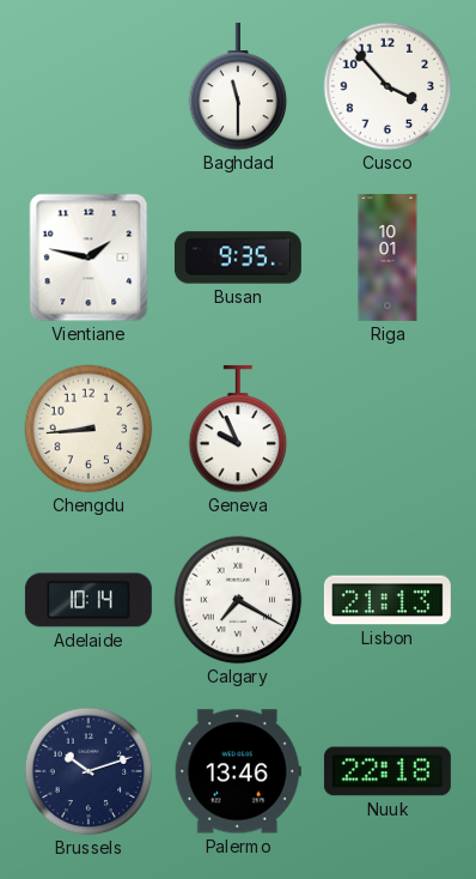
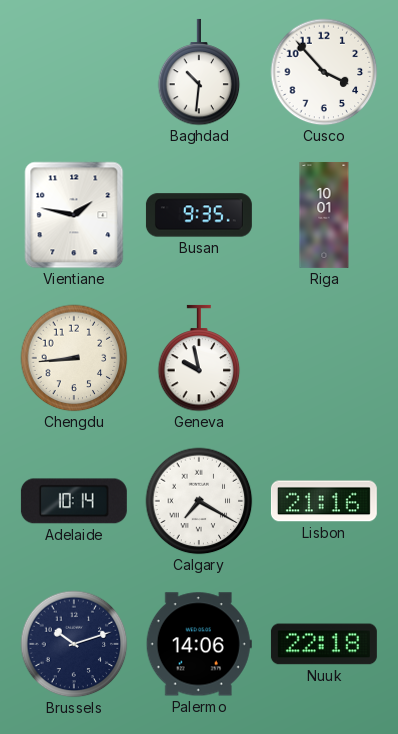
Baghdad: 11:30 -> 10:31
Geneva: 9:56 -> 9:58
Lisbon: 21:13 -> 21:16
Palermo: 13:46 -> 14:06
